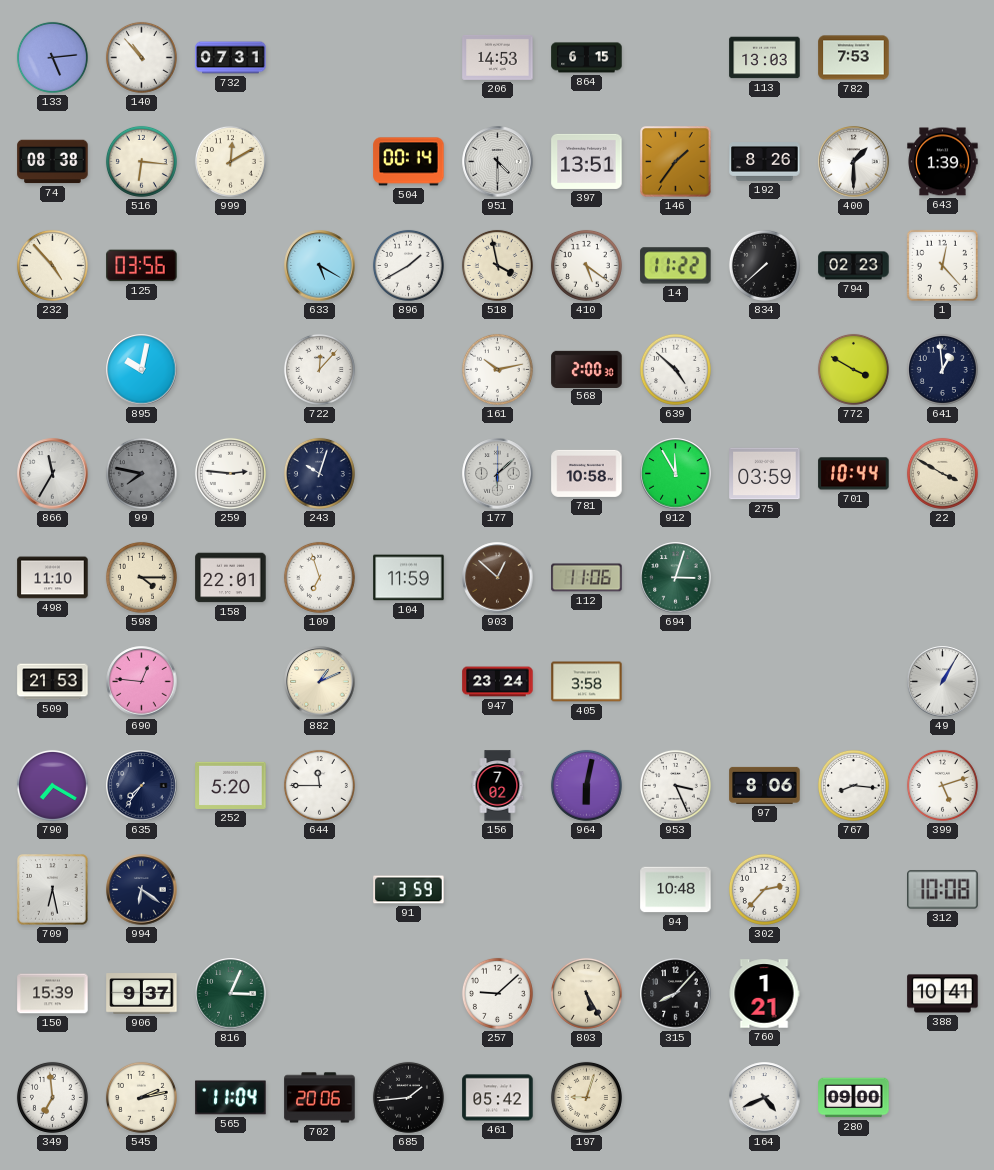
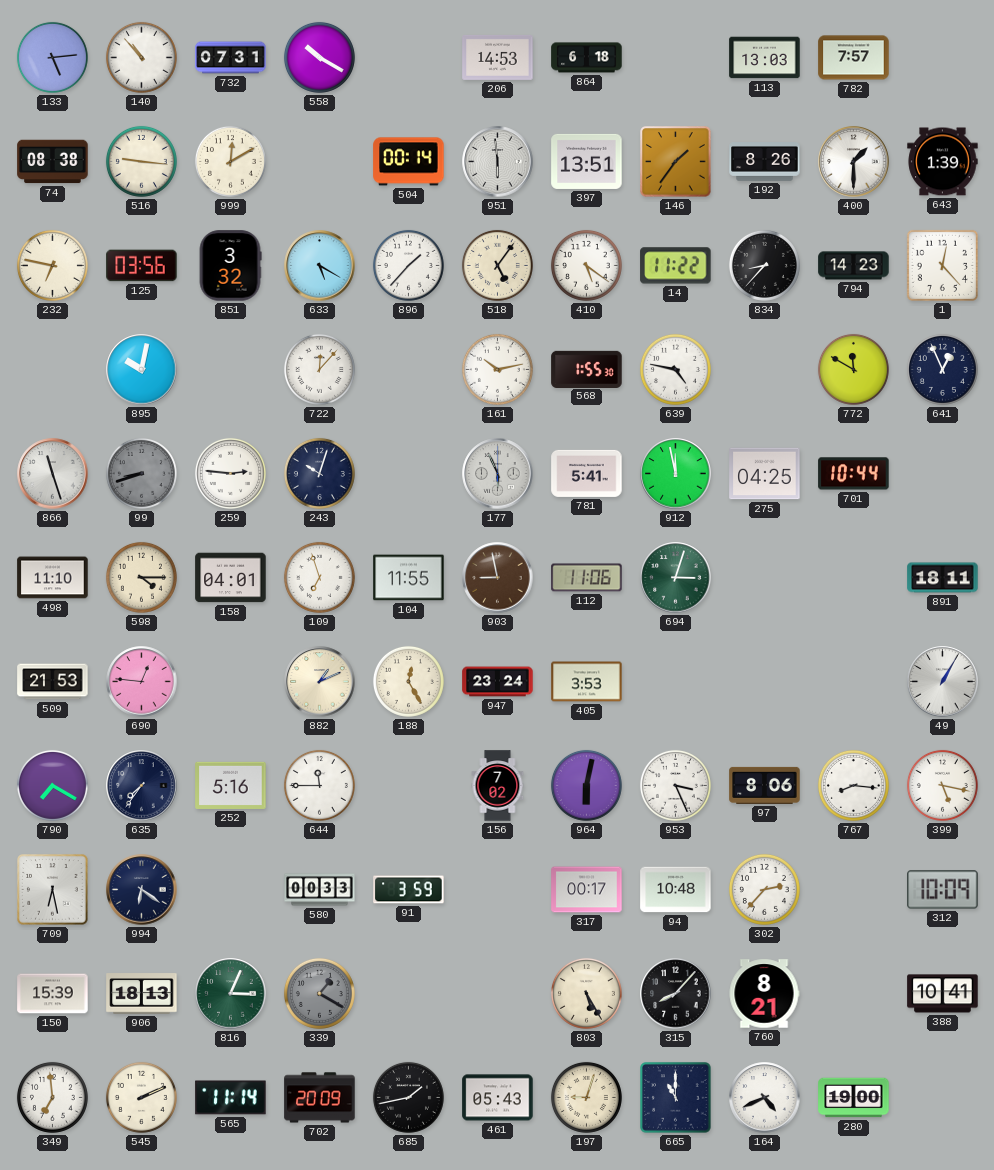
558: none -> 10:20
864: 6:15 -> 6:18
782: 7:53 -> 7:57
516: 6:16 -> 9:16
951: 4:30 -> 5:59
232: 4:53 -> 6:47
851: none -> 3:32
896: 1:40 -> 1:37
518: 3:58 -> 5:06
834: 7:38 -> 8:37
794: 02:23 -> 14:23
568: 2:00 -> 1:55
639: 4:52 -> 4:47
772: 3:50 -> 11:50
641: 12:59 -> 12:56
866: 11:35 -> 11:27
99: 7:47 -> 8:42
177: 6:08 -> 5:56
781: 10:58 -> 5:41
912: 11:55 -> 11:58
275: 03:59 -> 04:25
22: 3:50 -> none
158: 22:01 -> 04:01
104: 11:59 -> 11:55
903: 12:52 -> 8:58
891: none -> 18:11
188: none -> 12:25
405: 3:58 -> 3:53
252: 5:20 -> 5:16
399: 5:12 -> 5:17
580: none -> 00:33
317: none -> 00:17
312: 10:08 -> 10:09
906: 9:37 -> 18:13
339: none -> 1:20
257: 9:08 -> none
760: 1:21 -> 8:21
545: 2:13 -> 2:11
565: 11:04 -> 11:14
702: 20:06 -> 20:09
685: 1:44 -> 1:43
461: 05:42 -> 05:43
665: none -> 11:00
280: 09:00 -> 19:00
